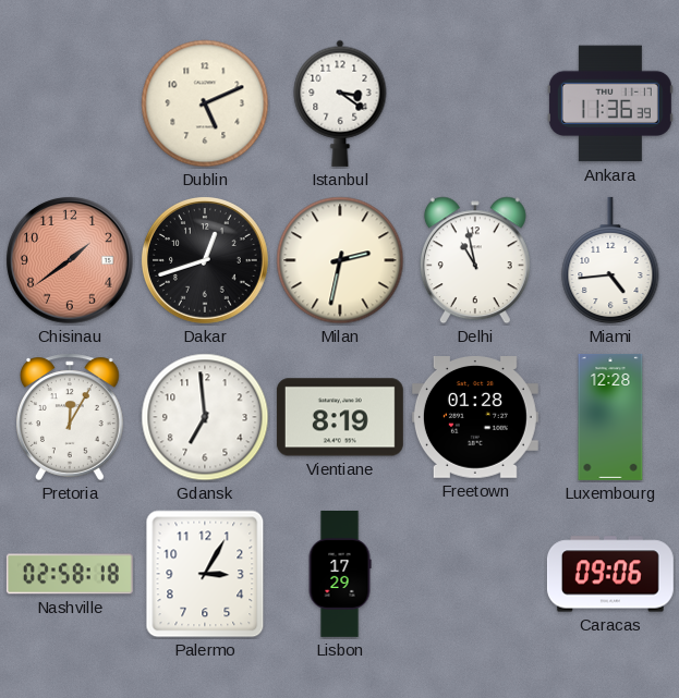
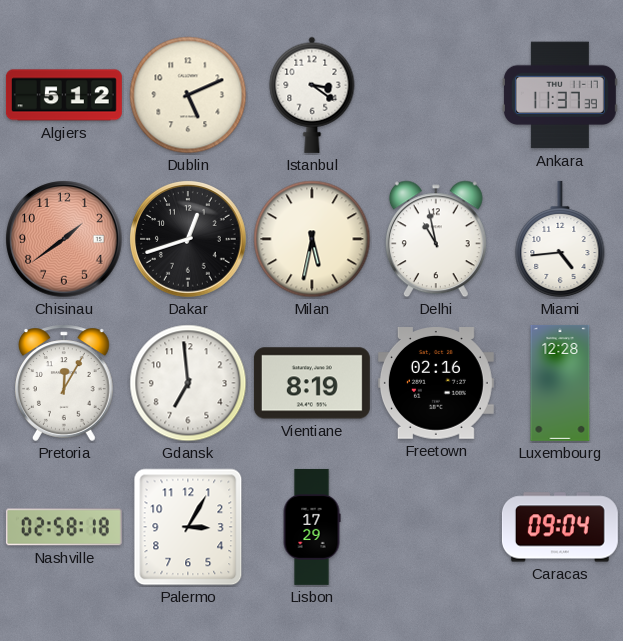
Algiers: none -> 5:12
Ankara: 11:36 -> 11:37
Milan: 2:32 -> 5:32
Freetown: 01:28 -> 02:16
Caracas: 09:06 -> 09:04
